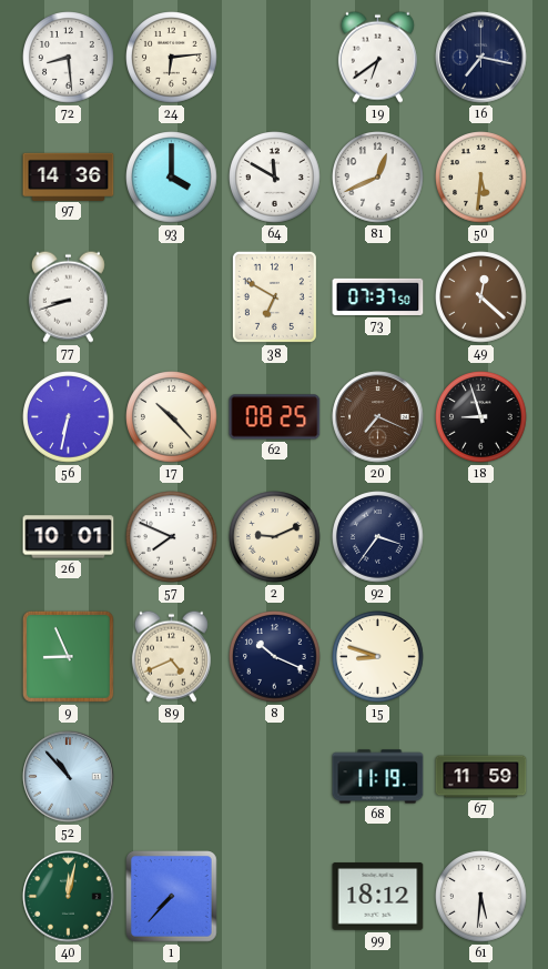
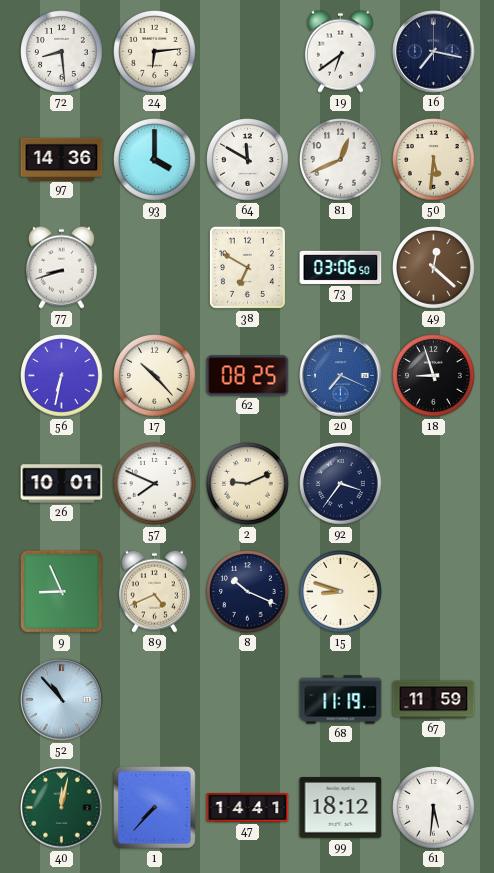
73: 07:37 -> 03:06
20 dial: brown -> blue
47: none -> 14:41
